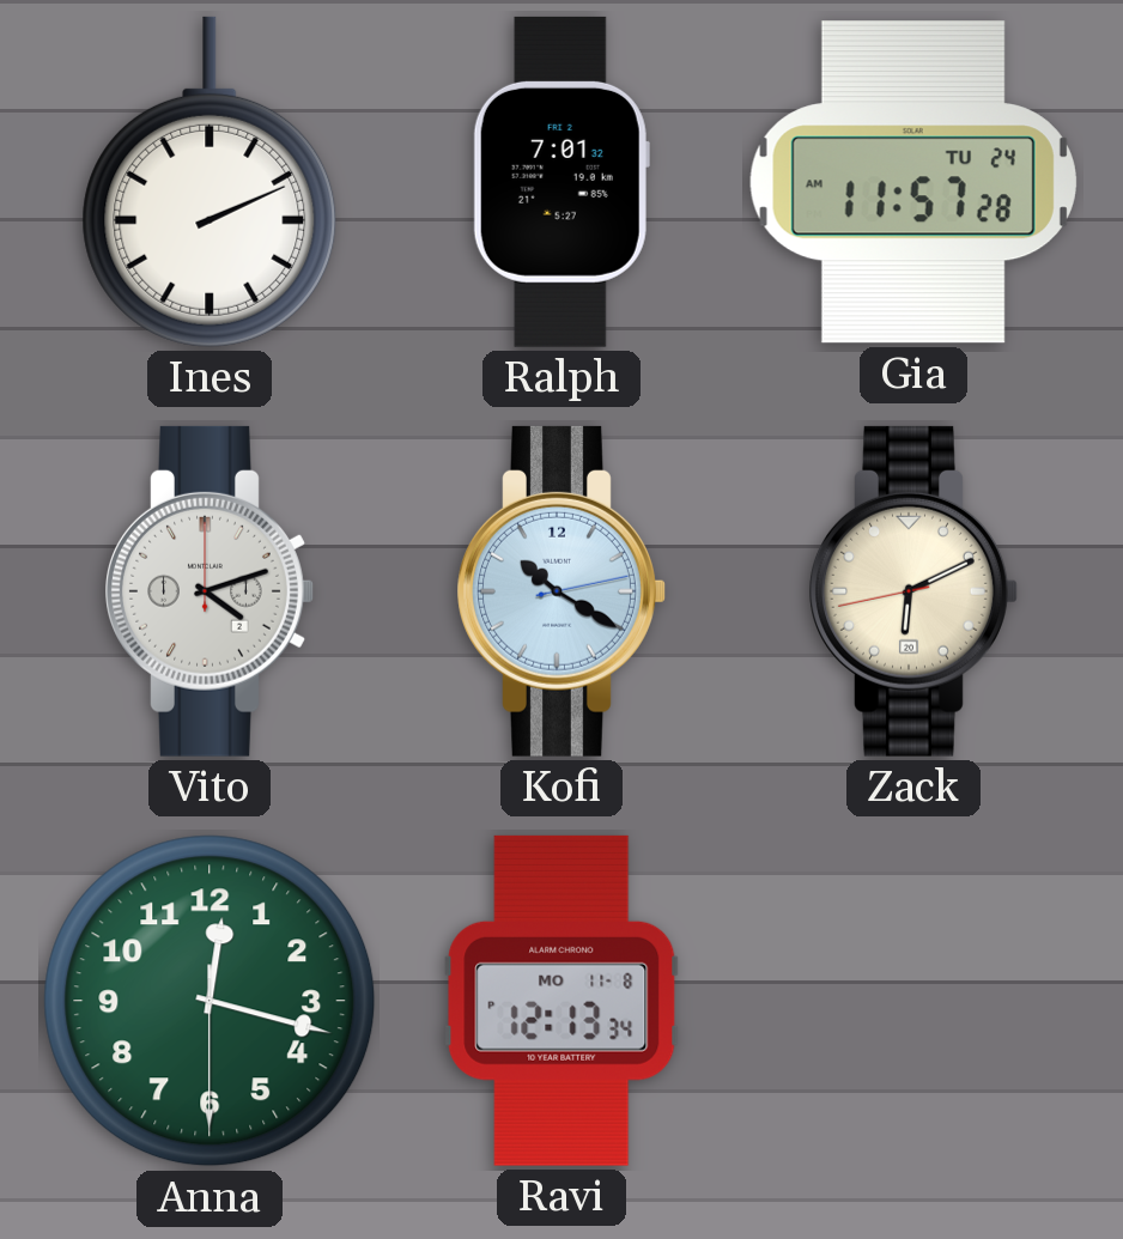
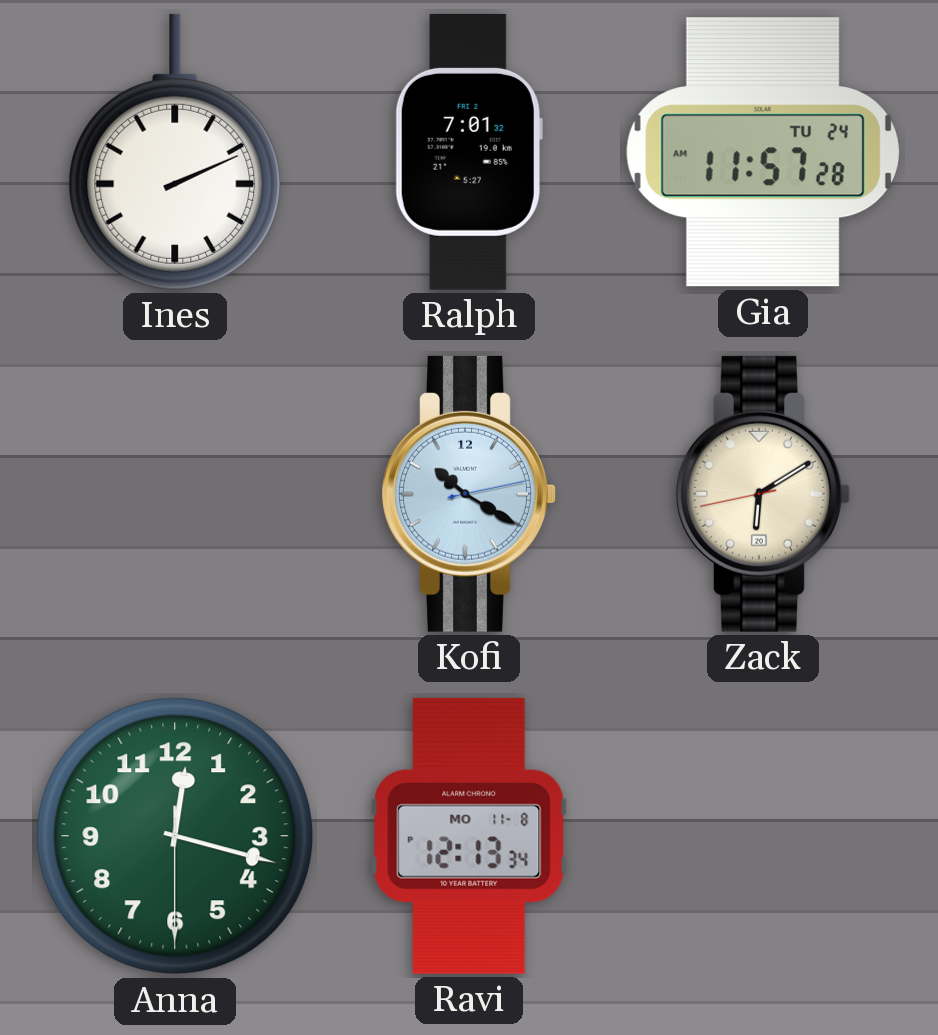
Vito: 4:12 -> none
Zack: 6:10 -> 6:09
